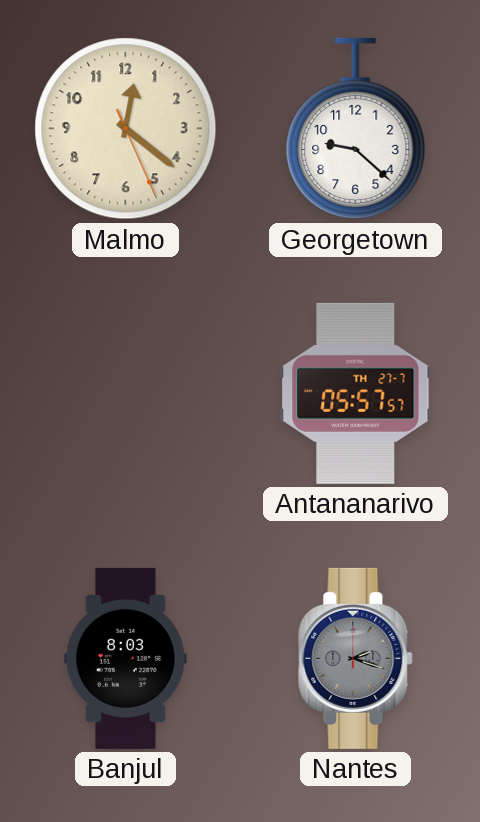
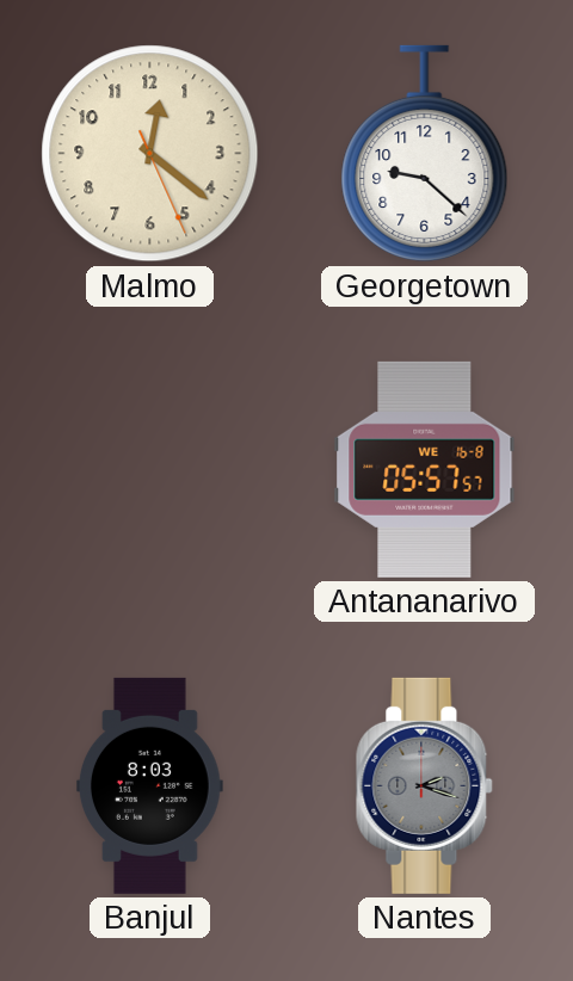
Antananarivo date: TH 27-7 -> WE 16-8
